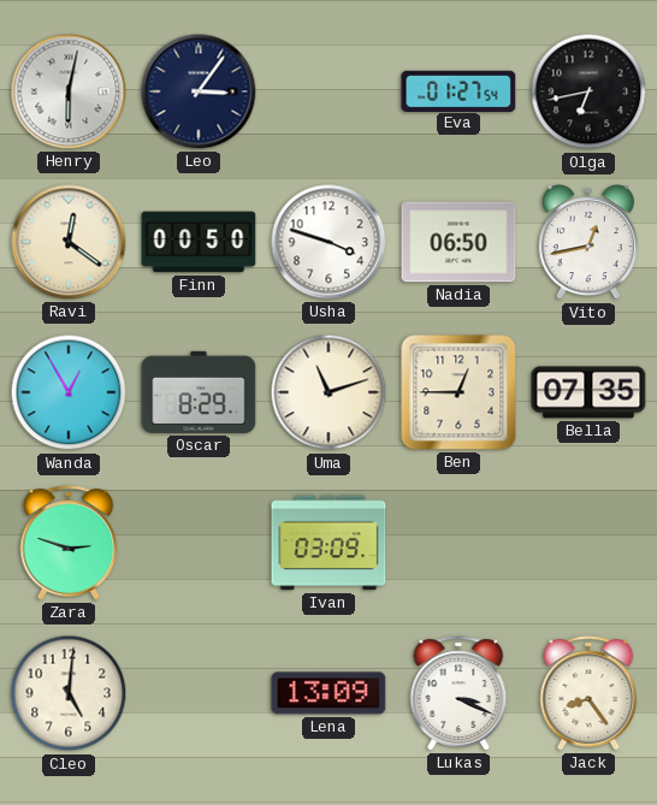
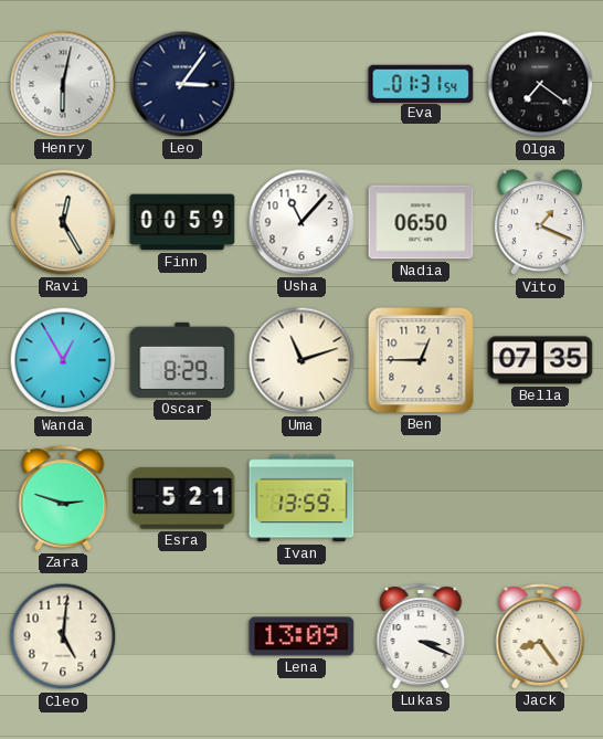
Eva: 01:27 -> 01:31
Olga: 6:43 -> 7:21
Ravi: 12:21 -> 12:25
Finn: 00:50 -> 00:59
Usha: 3:48 -> 11:07
Vito: 12:43 -> 1:19
Esra: none -> 5:21
Ivan: 03:09 -> 13:59
